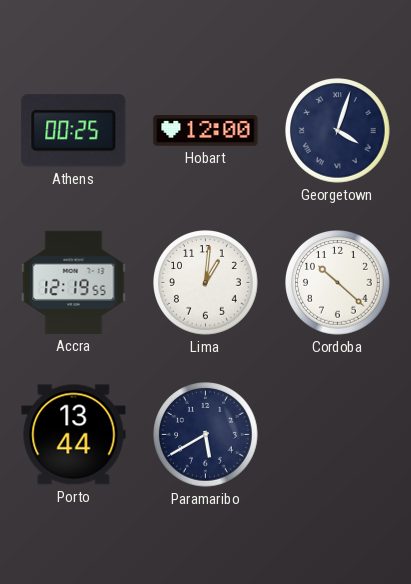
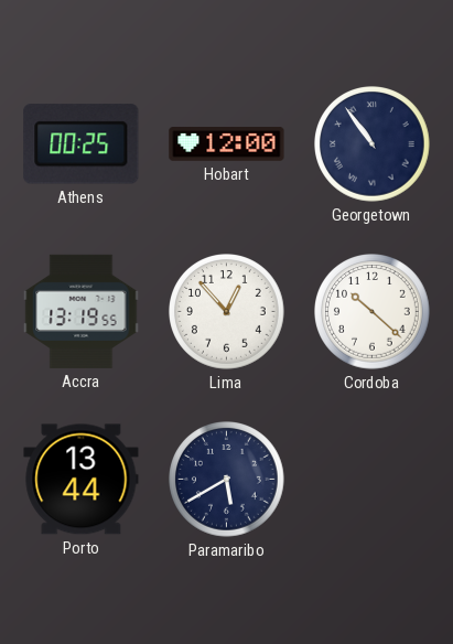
Georgetown: 4:03 -> 10:54
Accra: 12:19 -> 13:19
Lima: 1:01 -> 12:53
